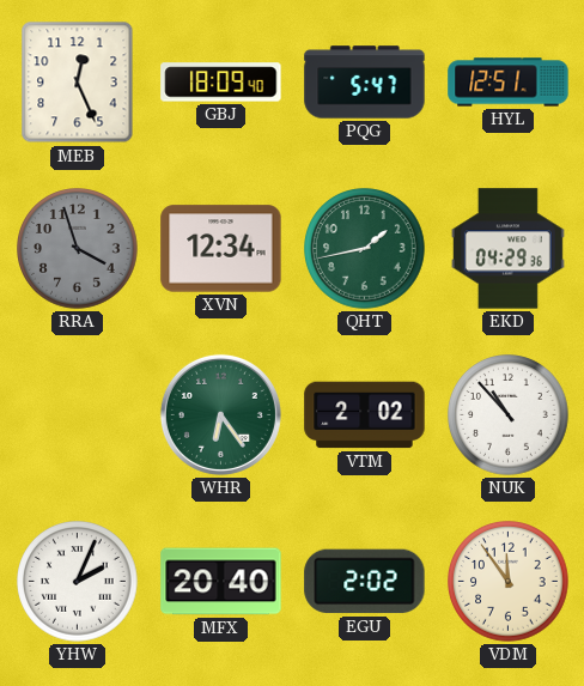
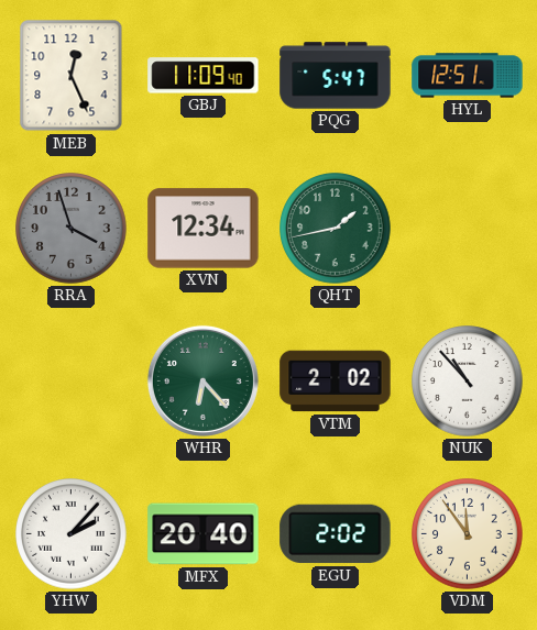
GBJ: 18:09 -> 11:09
EKD: 04:29 -> none
WHR: 6:24 -> 6:23
YHW: 2:04 -> 2:07
